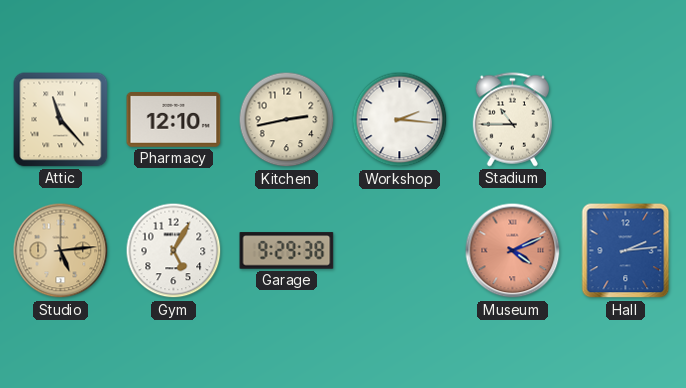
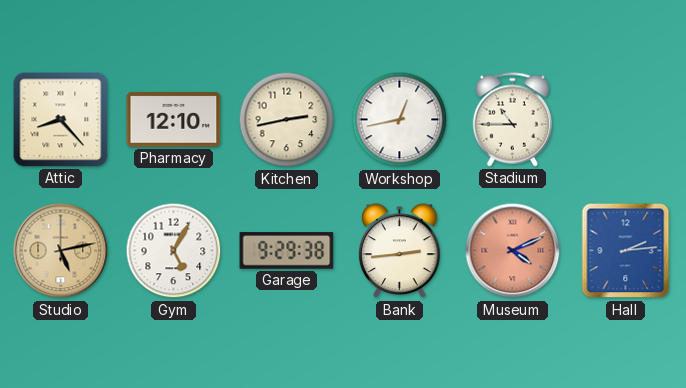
Attic: 11:23 -> 8:23
Workshop: 2:16 -> 12:43
Studio: 5:14 -> 5:13
Bank: none -> 2:44
